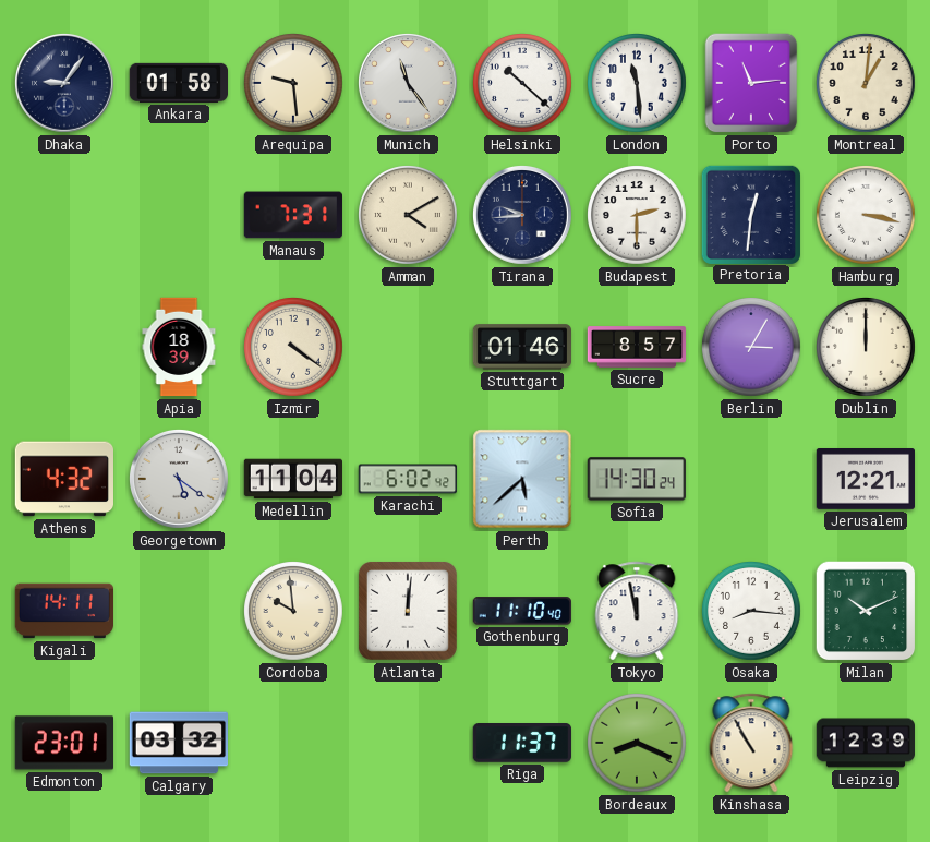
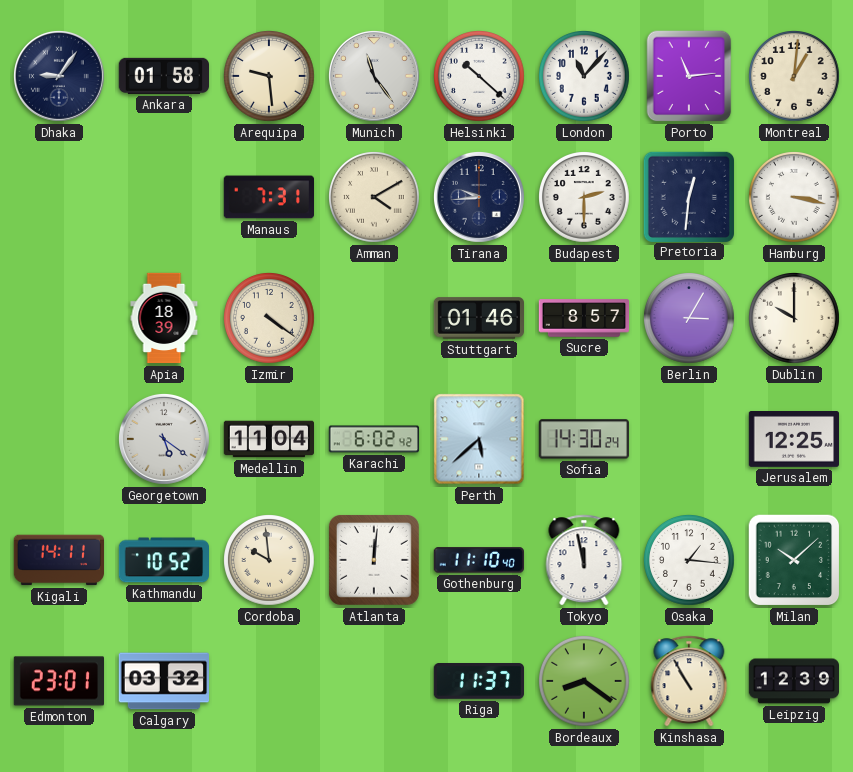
London: 11:29 -> 11:07
Dublin: 12:00 -> 10:00
Athens: 4:32 -> none
Jerusalem: 12:21 -> 12:25
Kathmandu: none -> 10:52
Osaka: 8:16 -> 1:16
Milan: 10:11 -> 10:08
Bordeaux: 8:19 -> 8:21
